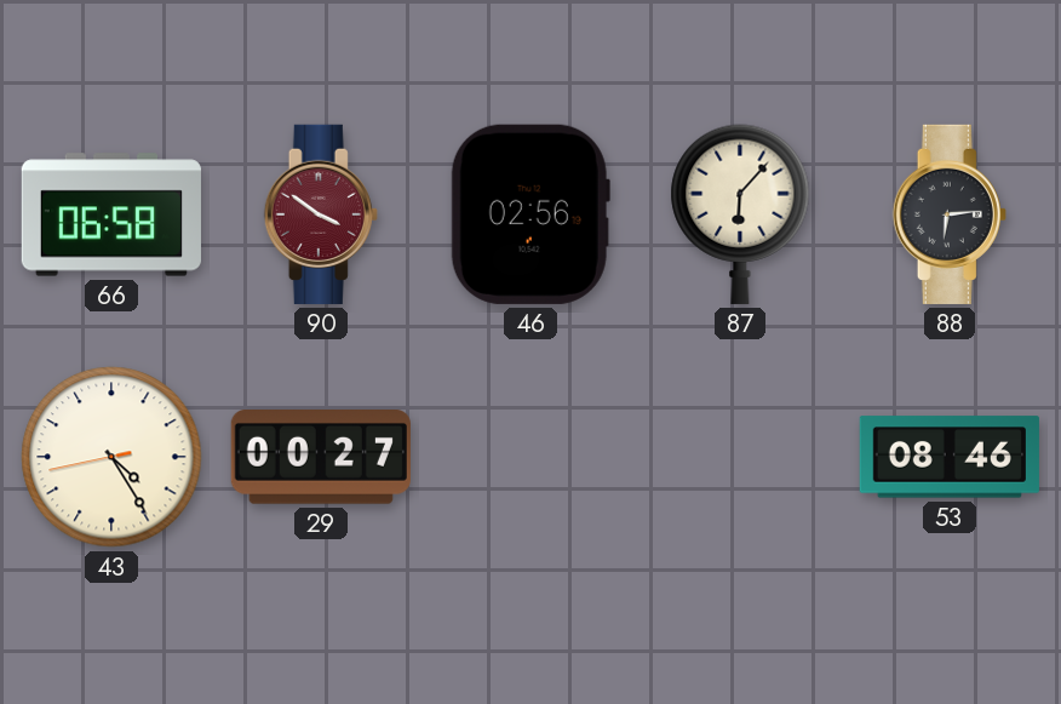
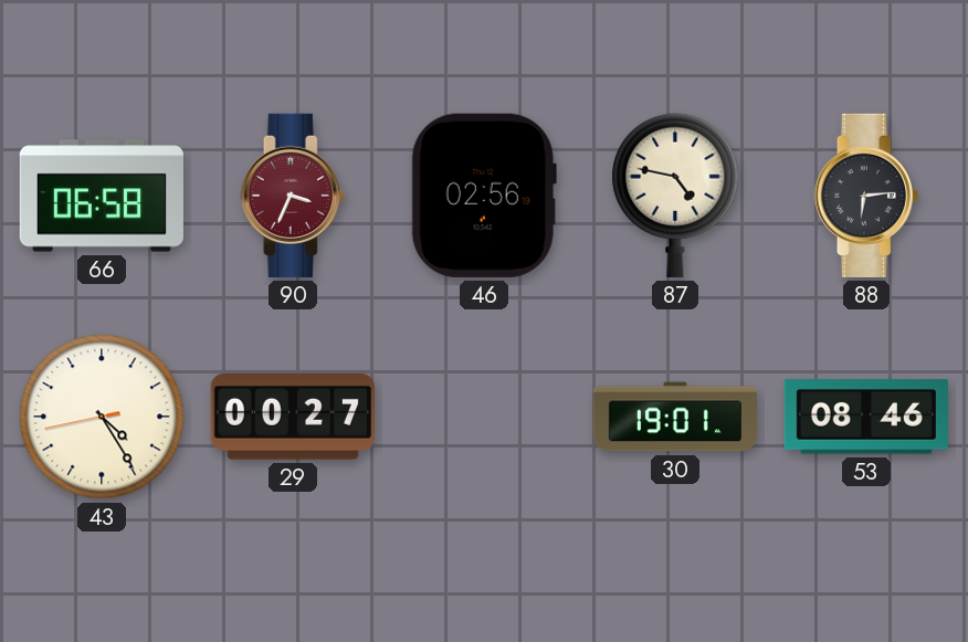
90: 3:51 -> 3:34
87: 6:07 -> 4:47
30: none -> 19:01
